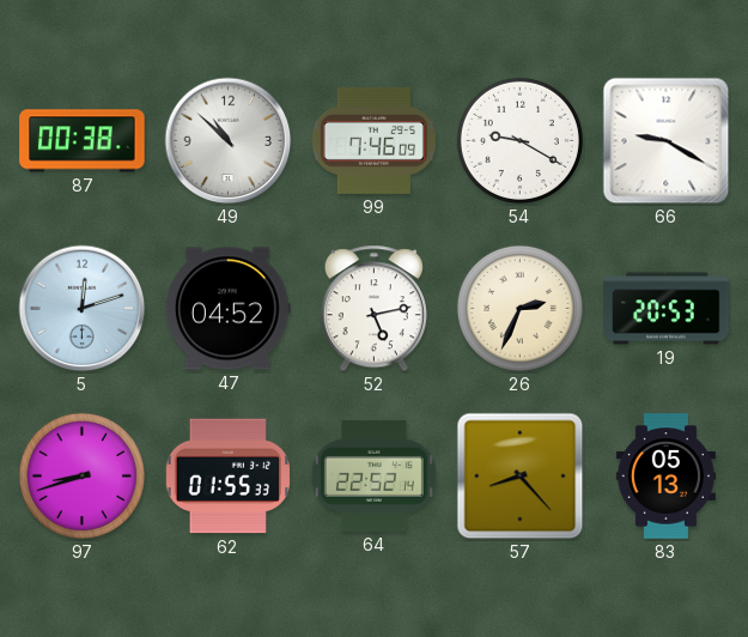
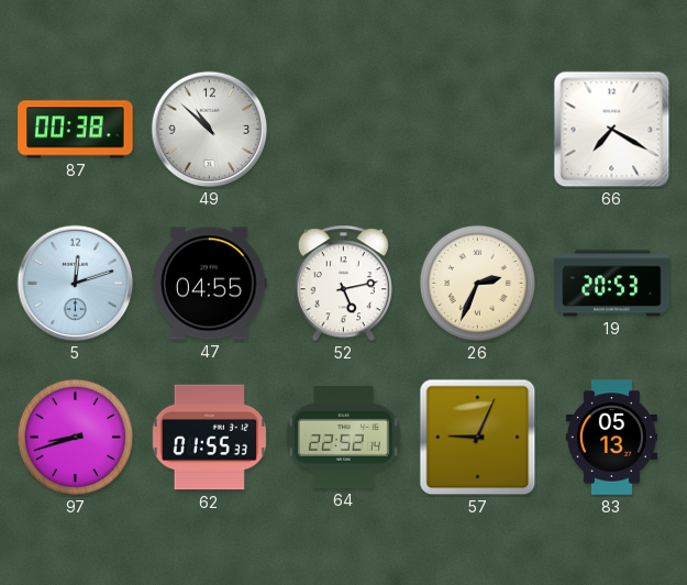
99: 7:46 -> none
54: 9:20 -> none
66: 9:20 -> 7:20
47: 04:52 -> 04:55
57: 8:23 -> 9:04
